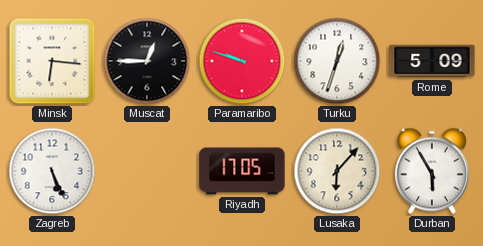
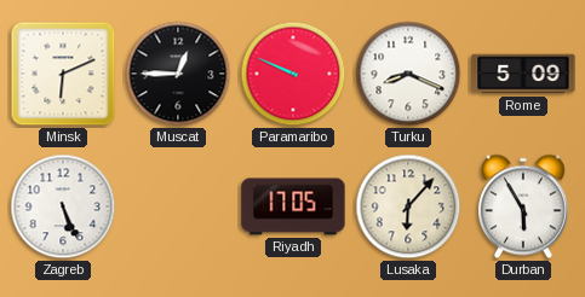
Minsk: 6:16 -> 6:11
Paramaribo: 9:48 -> 9:49
Turku: 12:33 -> 8:19
